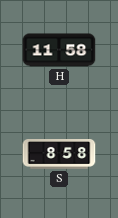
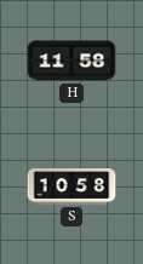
S: 8:58 -> 10:58
